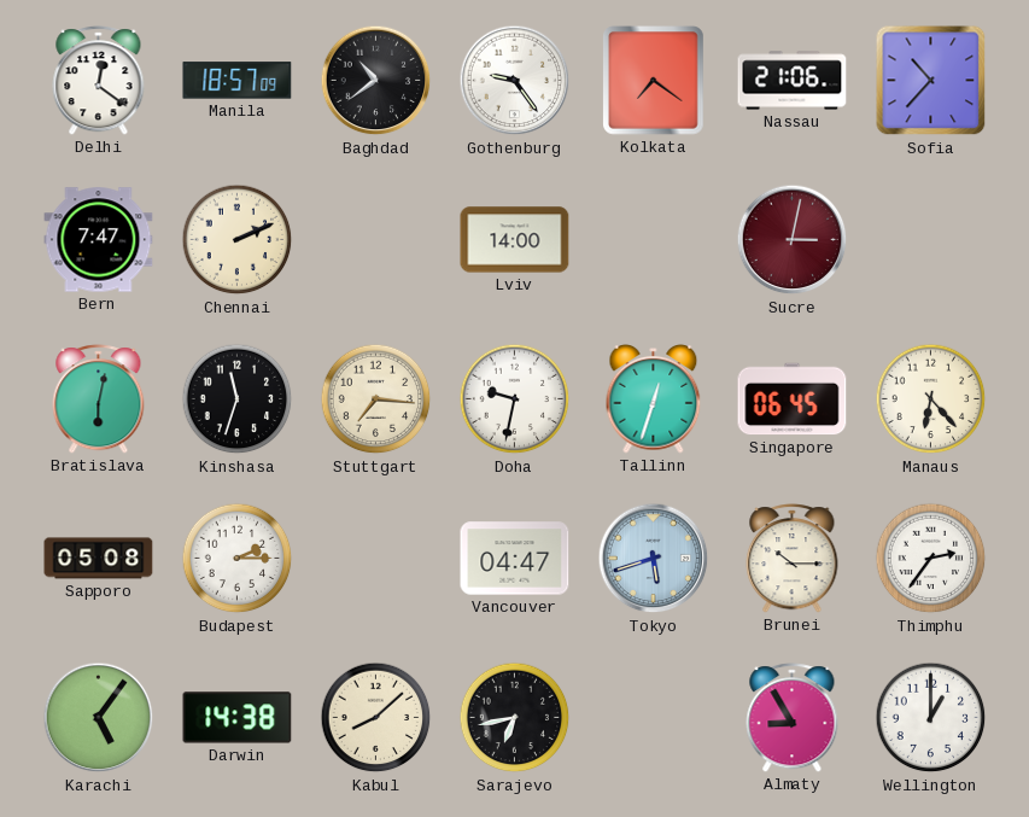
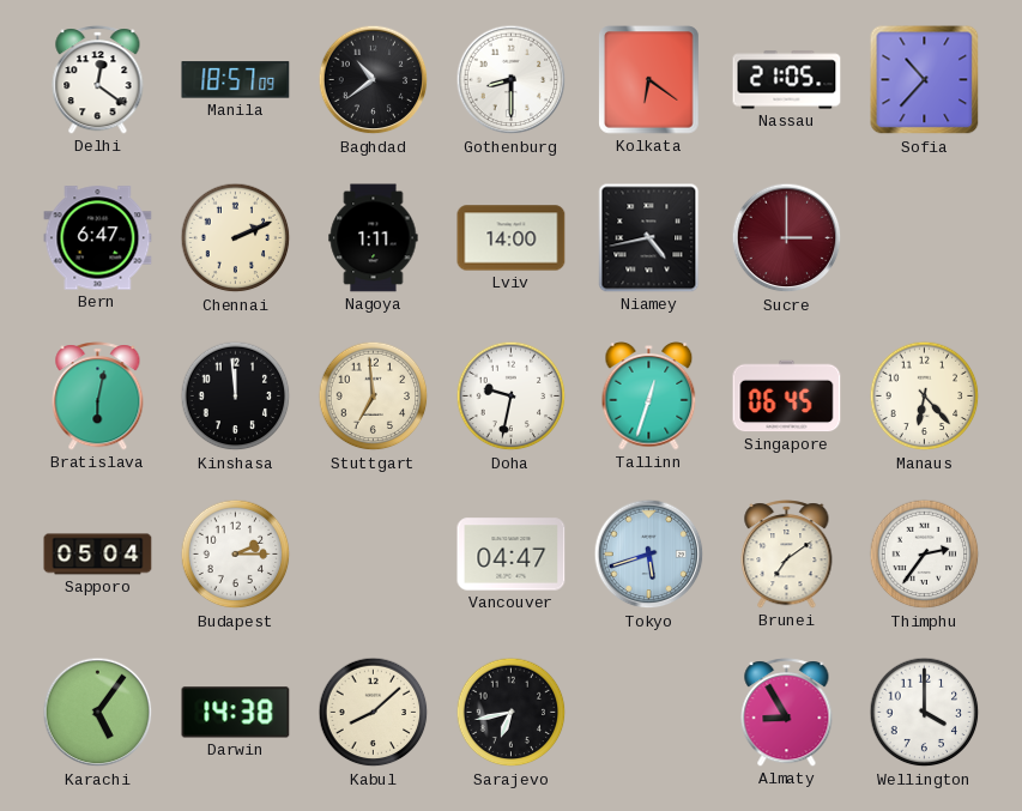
Gothenburg: 9:24 -> 8:30
Kolkata: 7:21 -> 6:21
Nassau: 21:06 -> 21:05
Bern: 7:47 -> 6:47
Nagoya: none -> 1:11
Niamey: none -> 4:43
Sucre: 3:02 -> 3:00
Kinshasa: 11:33 -> 11:59
Stuttgart: 7:16 -> 6:59
Sapporo: 05:08 -> 05:04
Brunei: 10:15 -> 7:09
Wellington: 1:00 -> 4:00
